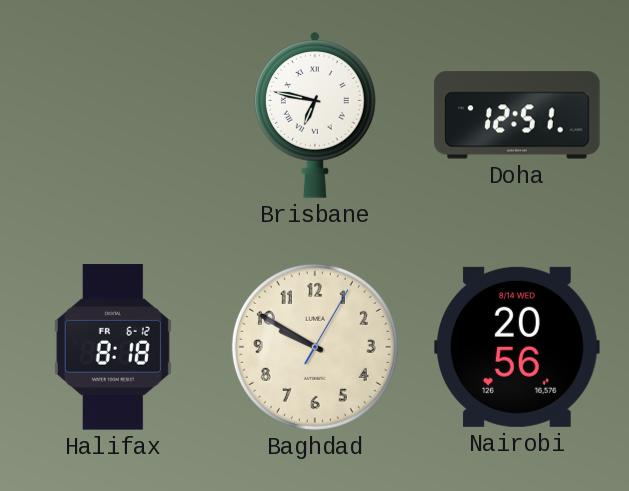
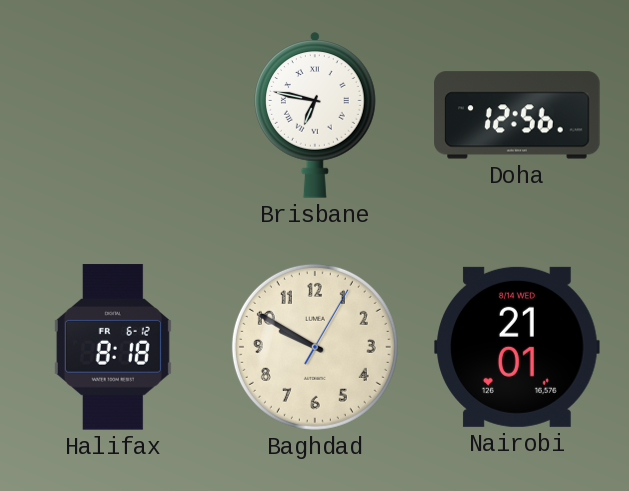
Doha: 12:51 -> 12:56
Nairobi: 20:56 -> 21:01
